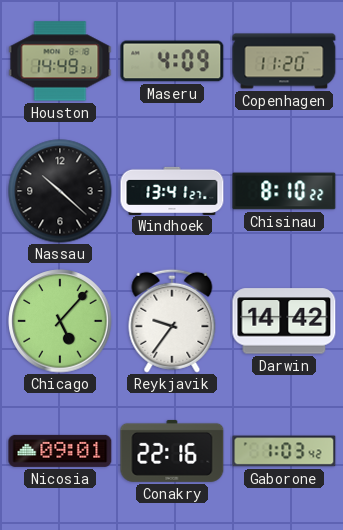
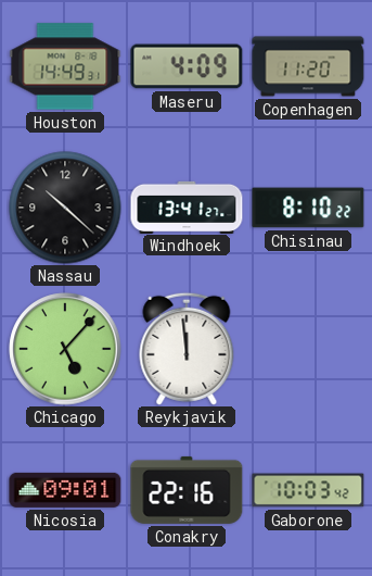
Reykjavik: 9:36 -> 11:59
Darwin: 14:42 -> none
Gaborone: 1:03 -> 10:03
